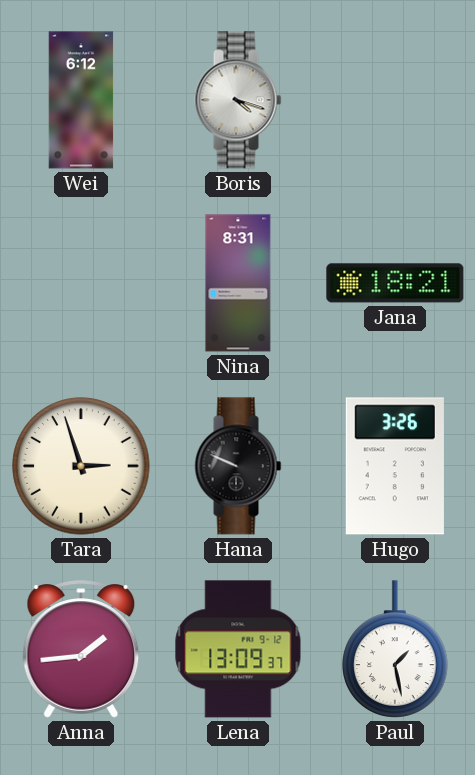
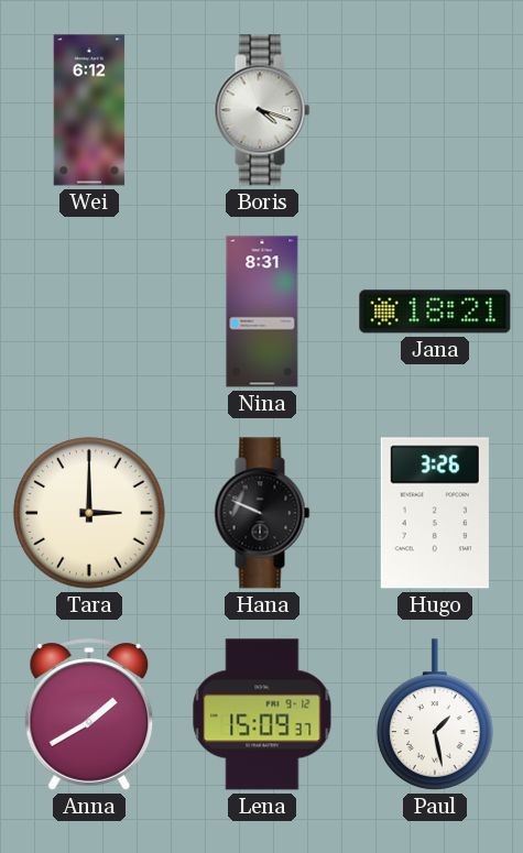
Tara: 2:57 -> 3:00
Anna: 1:44 -> 1:40
Lena: 13:09 -> 15:09
